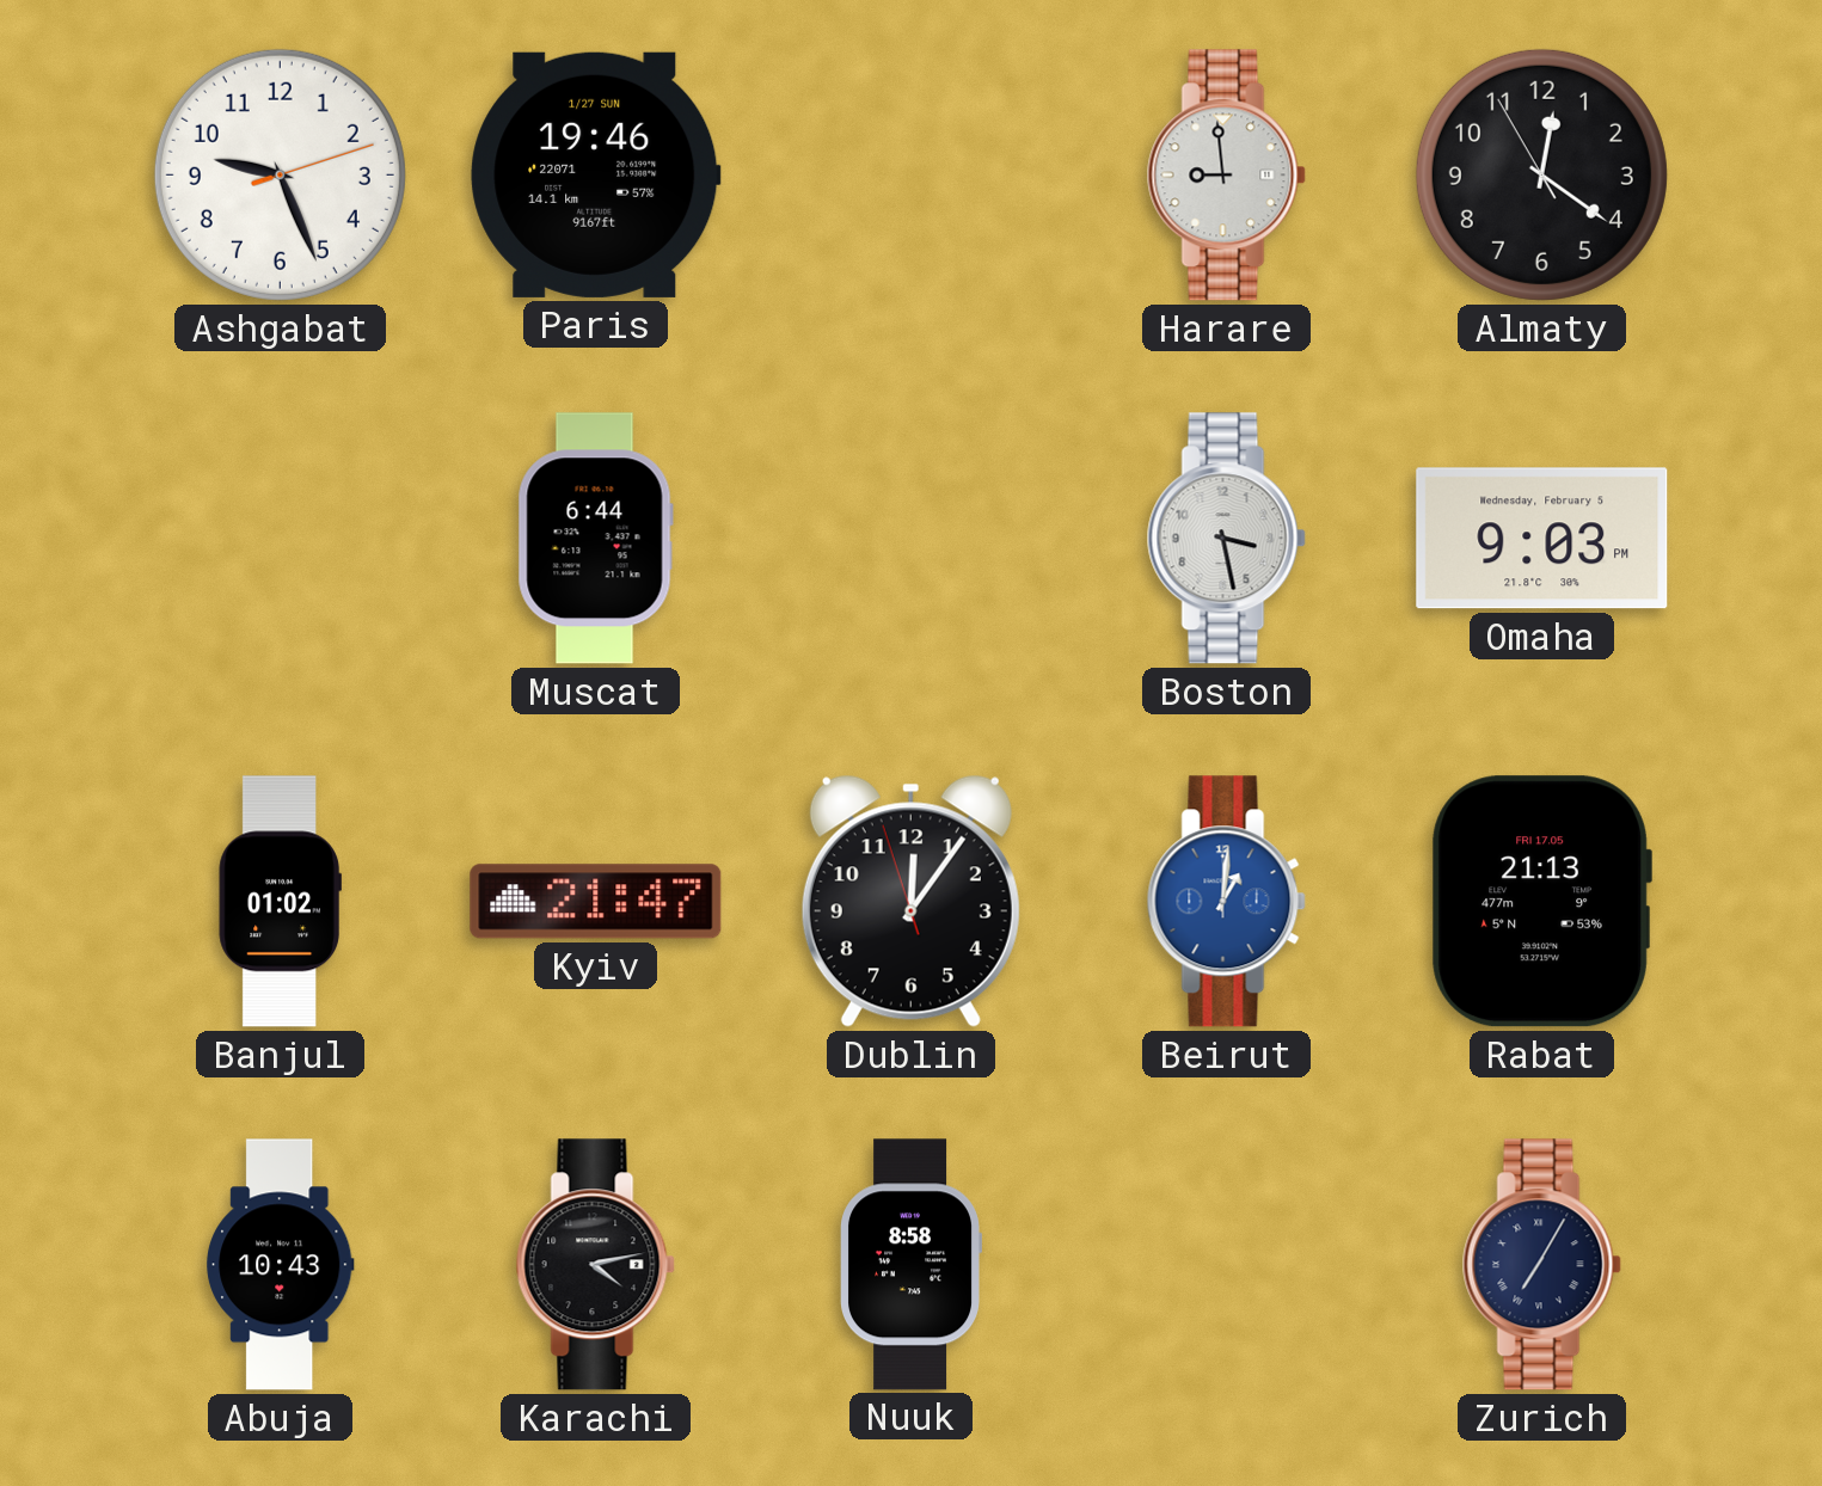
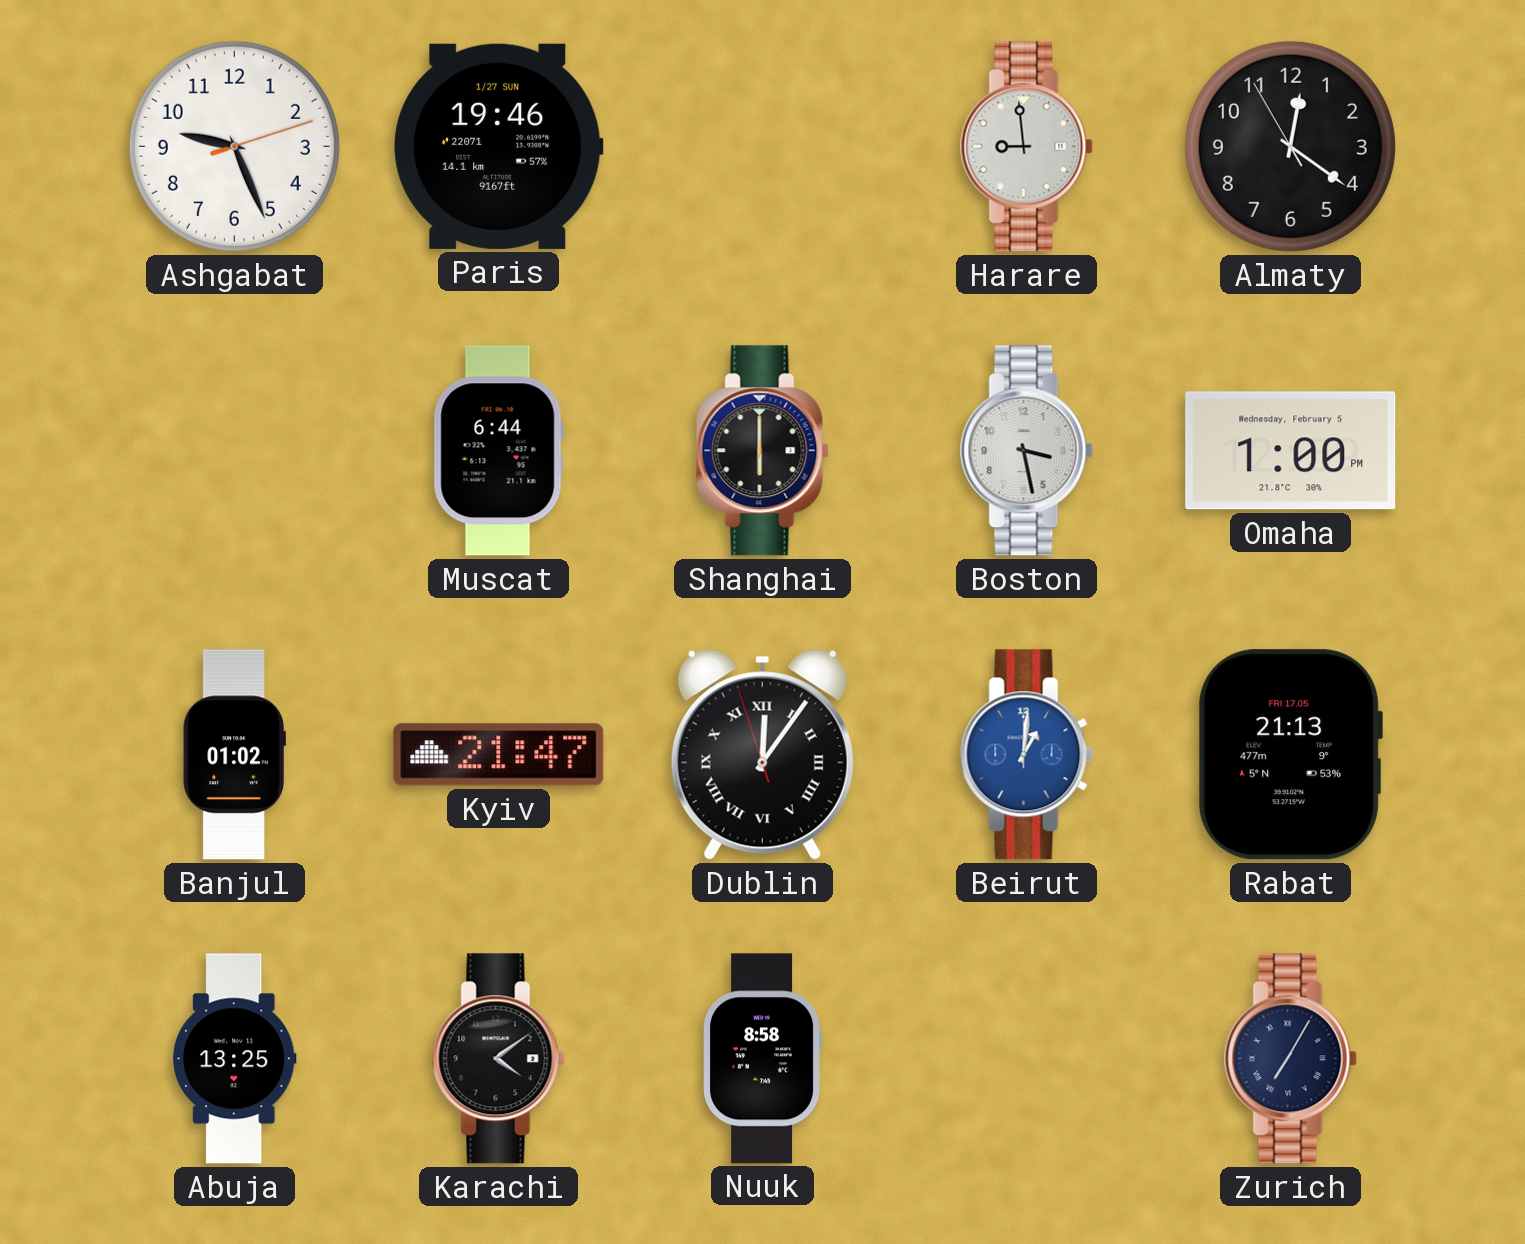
Shanghai: none -> 6:00
Omaha: 9:03 -> 1:00
Dublin numerals: Arabic -> Roman
Abuja: 10:43 -> 13:25
Karachi: 4:13 -> 4:09
